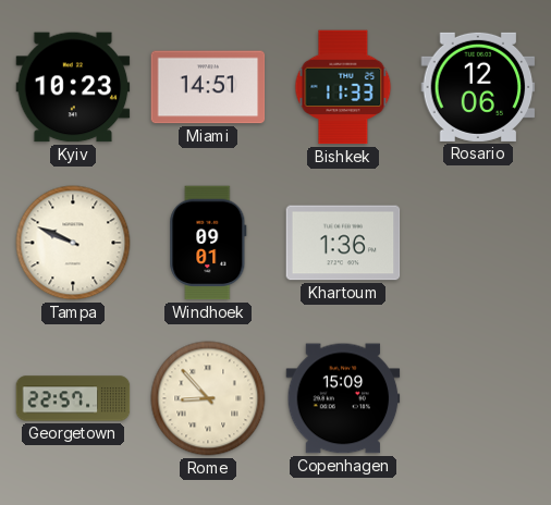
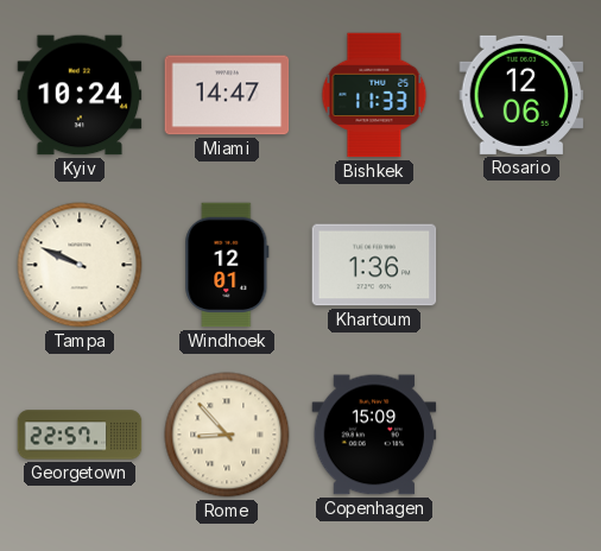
Kyiv: 10:23 -> 10:24
Miami: 14:51 -> 14:47
Windhoek: 09:01 -> 12:01
